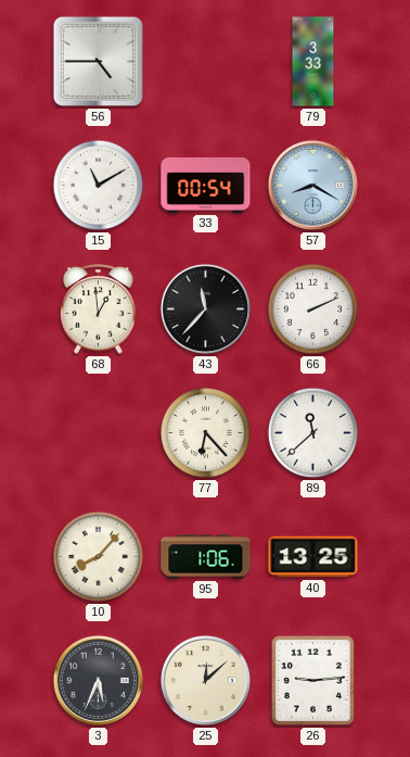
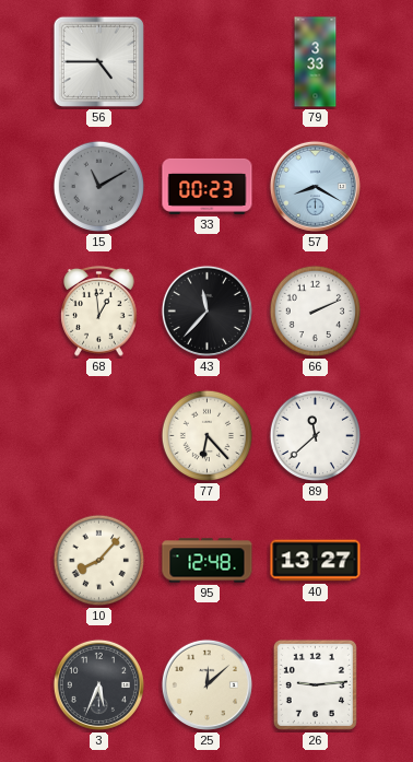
15 dial: white -> grey
33: 00:54 -> 00:23
95: 1:06 -> 12:48
40: 13:25 -> 13:27
